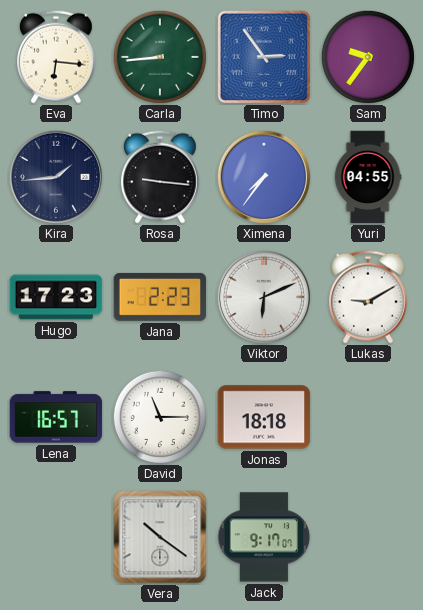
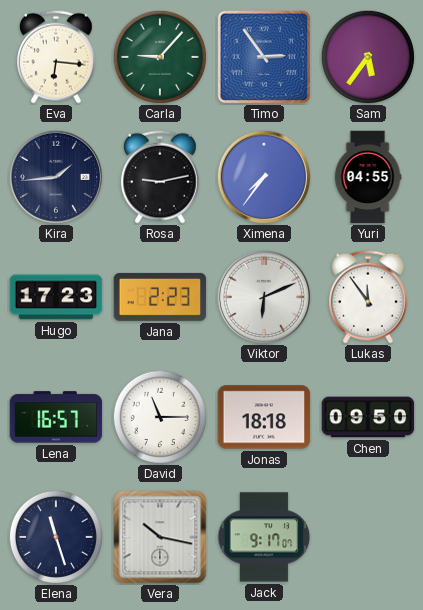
Carla: 8:44 -> 9:07
Sam: 9:36 -> 5:36
Rosa: 9:16 -> 9:13
Lukas: 9:10 -> 11:54
Chen: none -> 09:50
Elena: none -> 11:27
Vera: 10:21 -> 10:17
